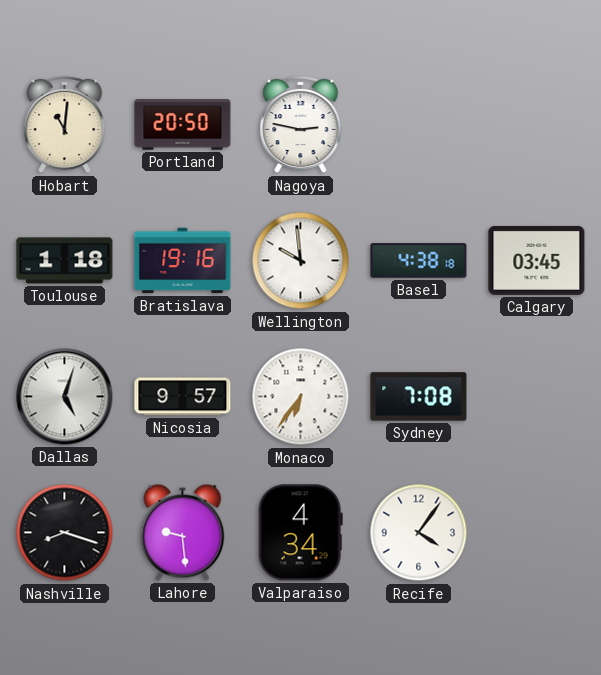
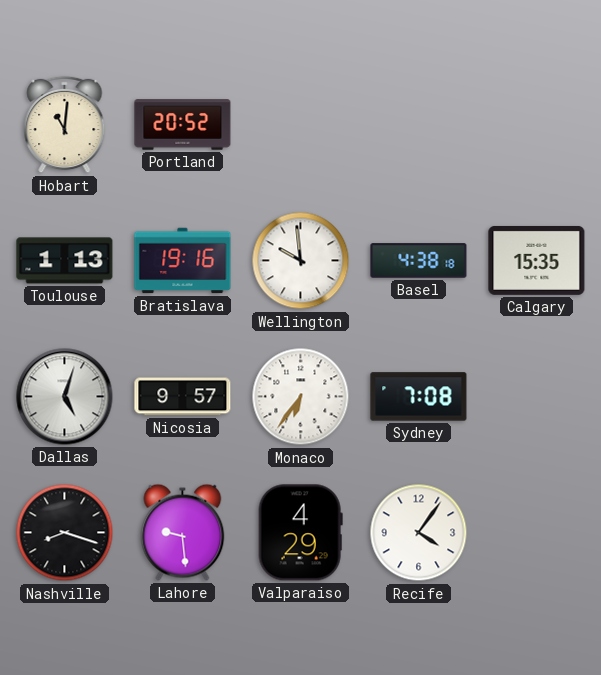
Portland: 20:50 -> 20:52
Nagoya: 2:47 -> none
Toulouse: 1:18 -> 1:13
Calgary: 03:45 -> 15:35
Valparaiso: 4:34 -> 4:29
